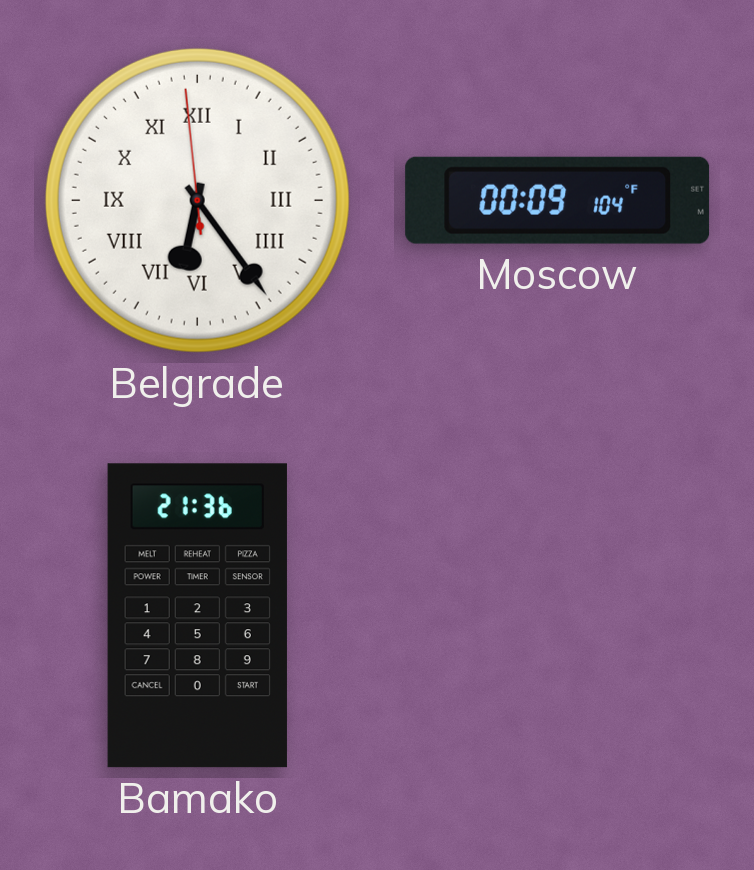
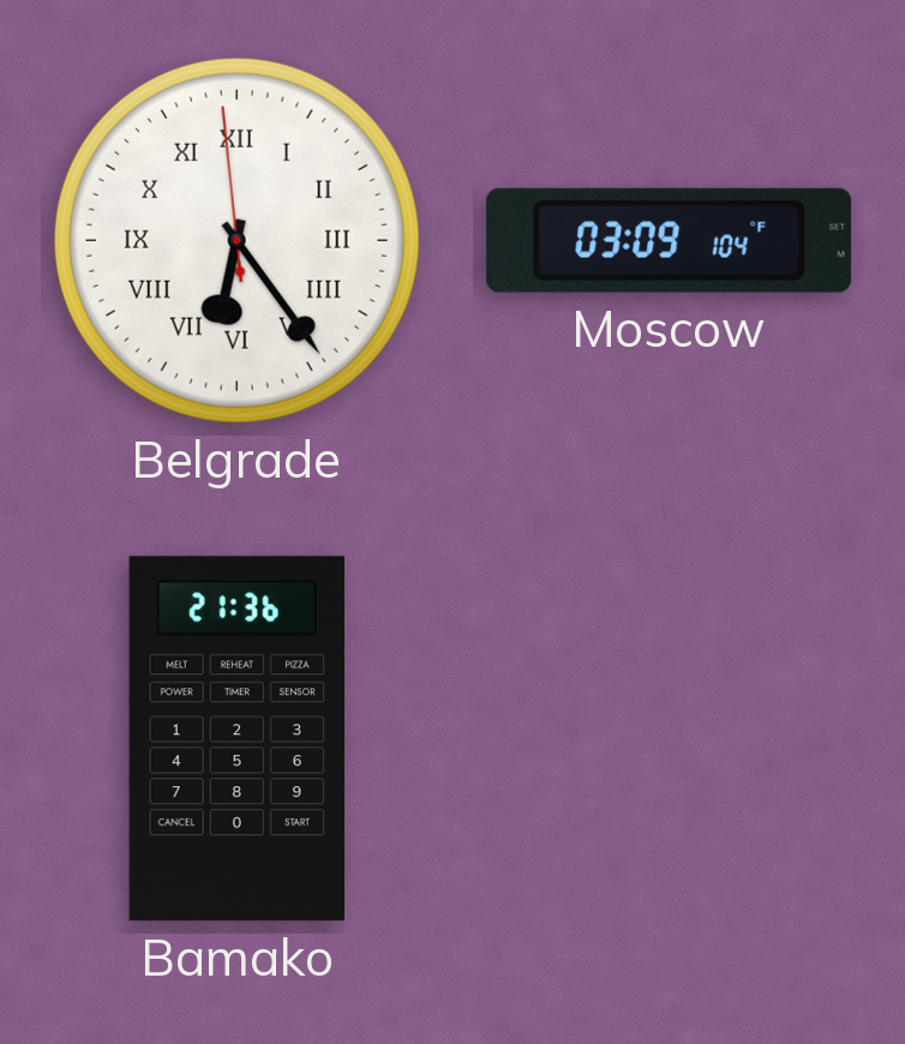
Moscow: 00:09 -> 03:09
